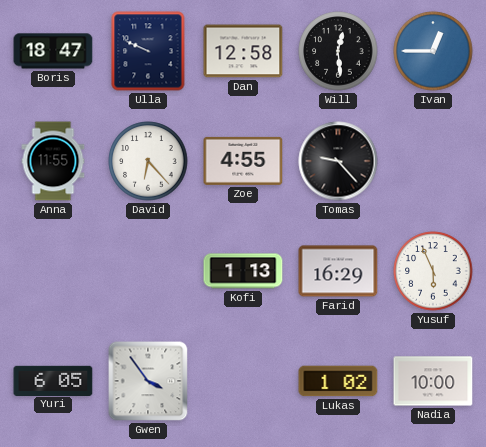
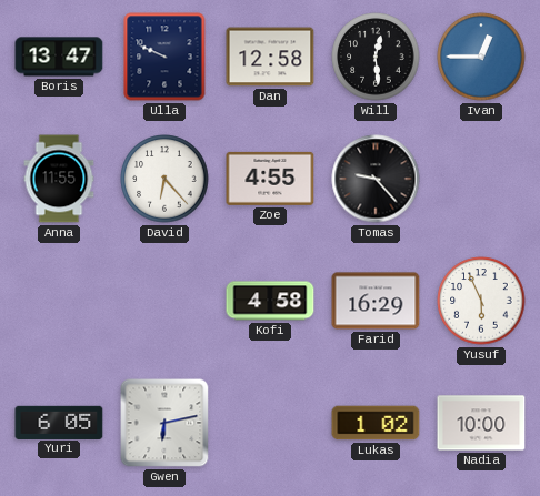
Boris: 18:47 -> 13:47
Kofi: 1:13 -> 4:58
Gwen: 3:54 -> 6:13
